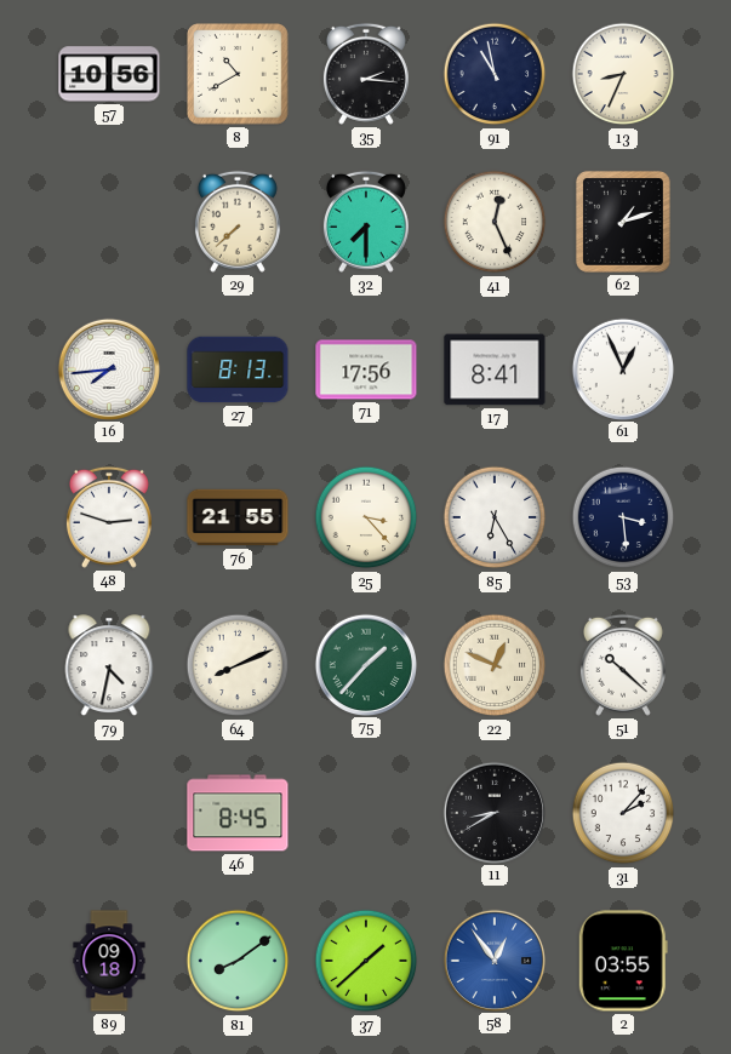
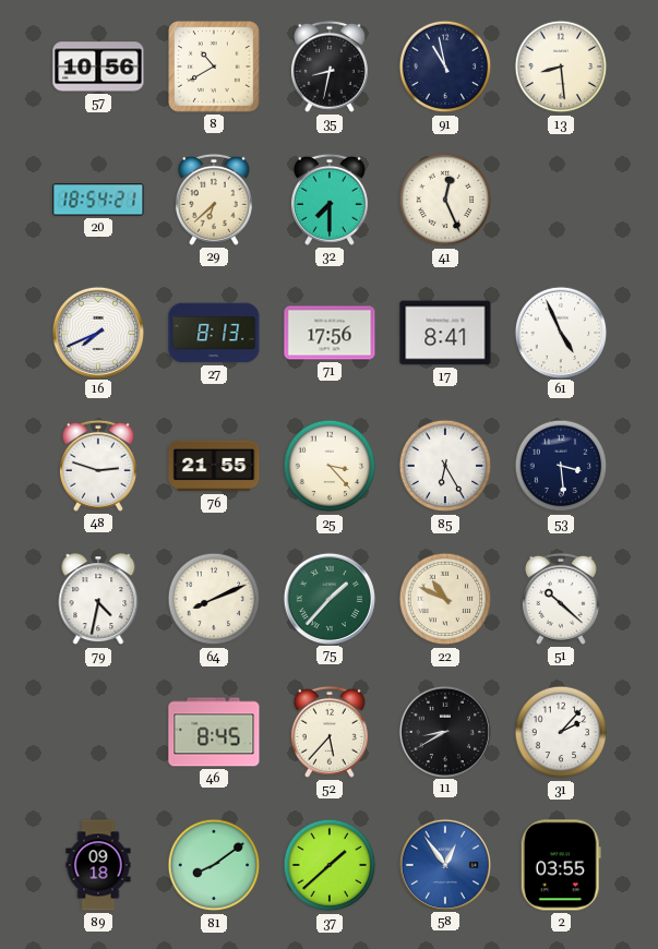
35: 2:16 -> 8:32
13: 8:34 -> 8:29
20: none -> 18:54
29: 7:38 -> 6:38
62: 1:12 -> none
16: 7:44 -> 7:41
61: 12:56 -> 4:56
22: 12:49 -> 10:49
52: none -> 5:37
